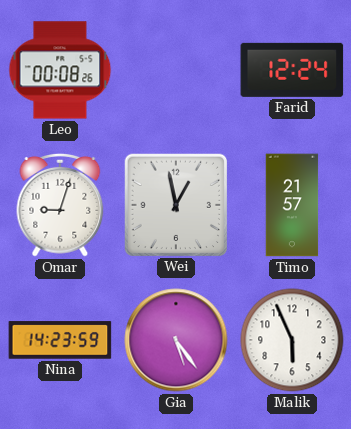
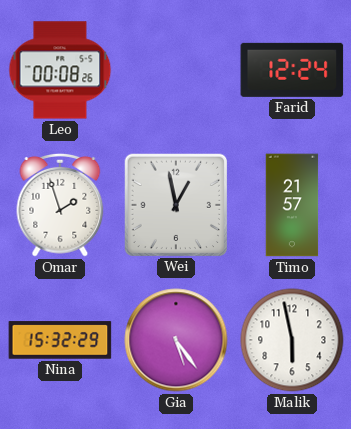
Omar: 9:03 -> 1:57
Nina: 14:23 -> 15:32
Malik: 5:56 -> 5:58
